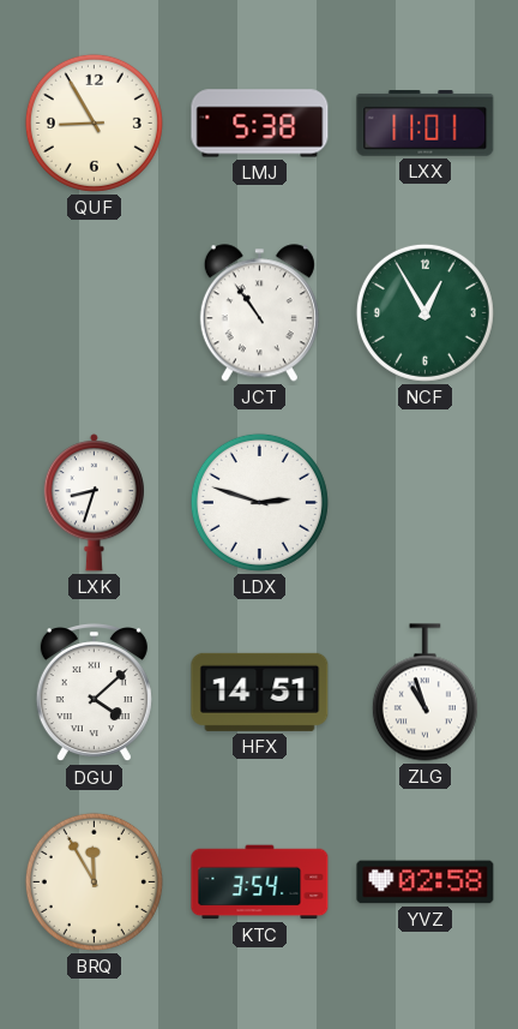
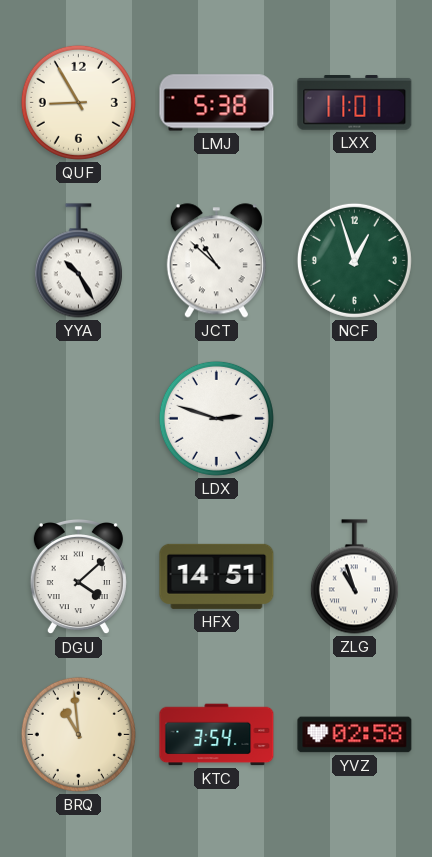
YYA: none -> 10:25
JCT: 10:54 -> 10:52
NCF: 12:55 -> 12:57
LXK: 8:33 -> none
BRQ: 11:55 -> 10:59
